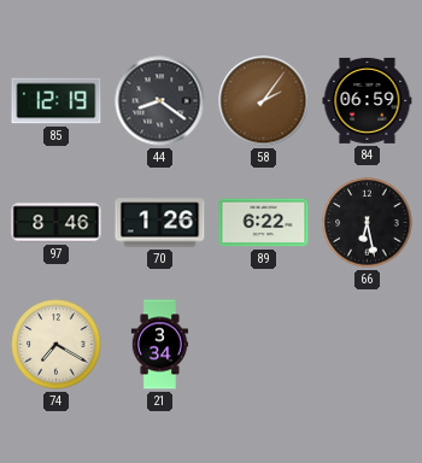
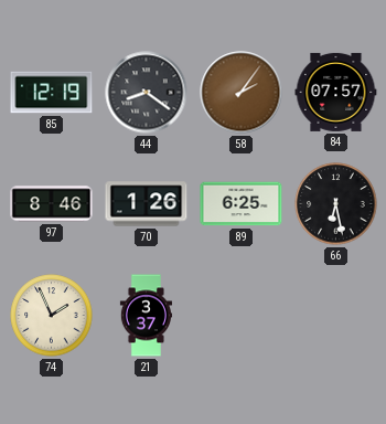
84: 06:59 -> 07:57
89: 6:22 -> 6:25
74: 7:20 -> 1:56
21: 3:34 -> 3:37
